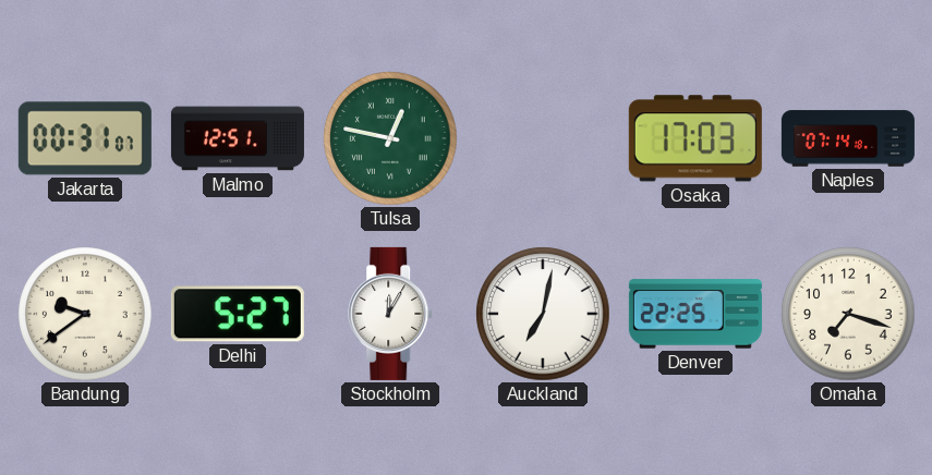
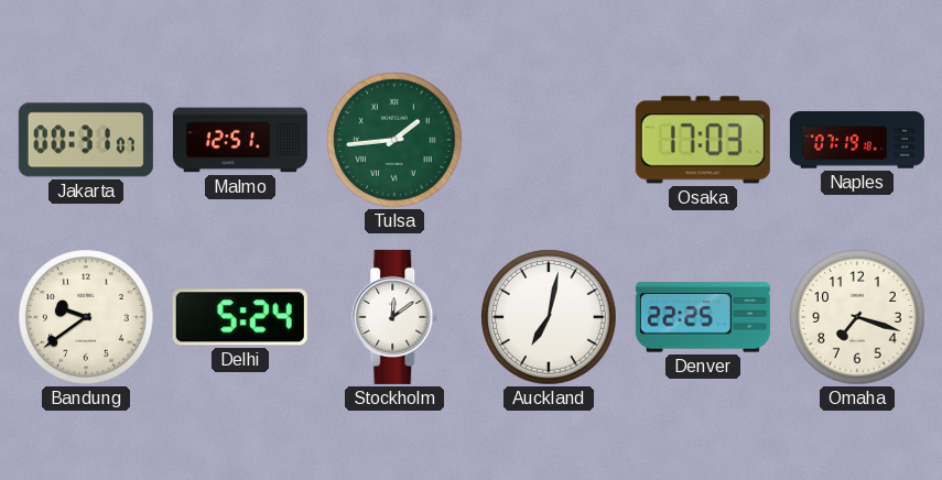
Tulsa: 12:47 -> 1:44
Naples: 07:14 -> 07:19
Delhi: 5:27 -> 5:24
Stockholm: 12:05 -> 12:09
